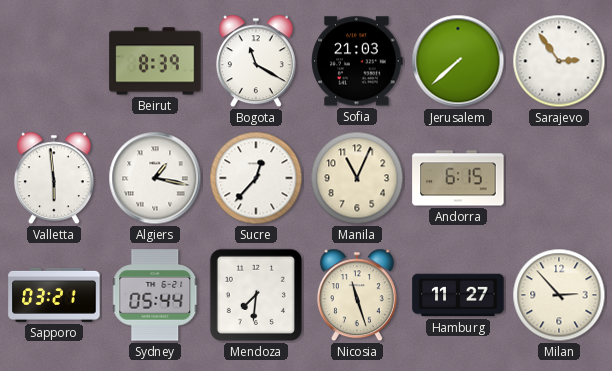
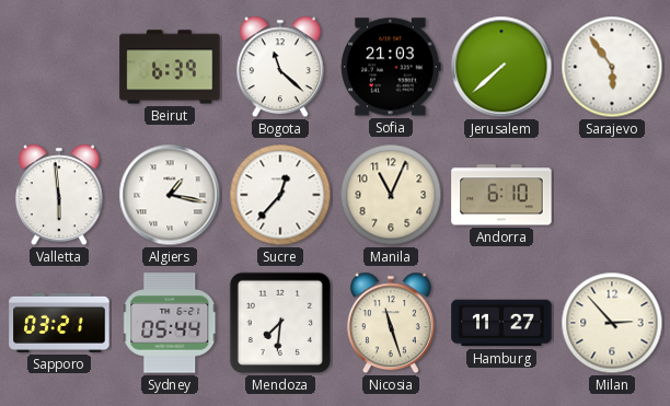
Beirut: 8:39 -> 6:39
Bogota: 11:20 -> 11:22
Sarajevo: 2:54 -> 5:54
Andorra: 6:15 -> 6:10
